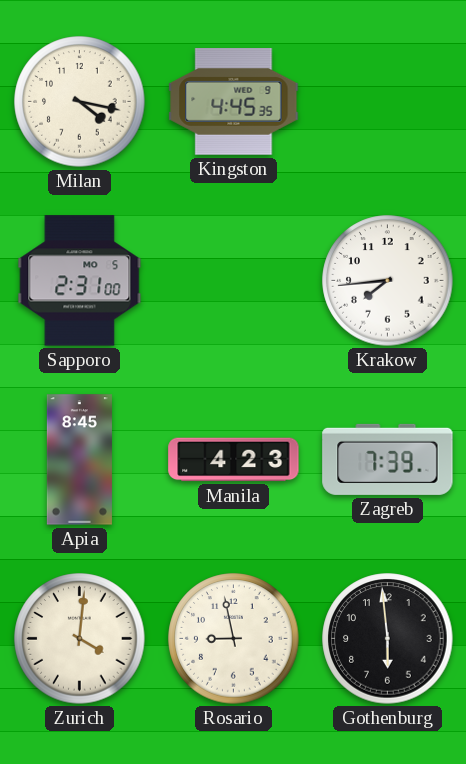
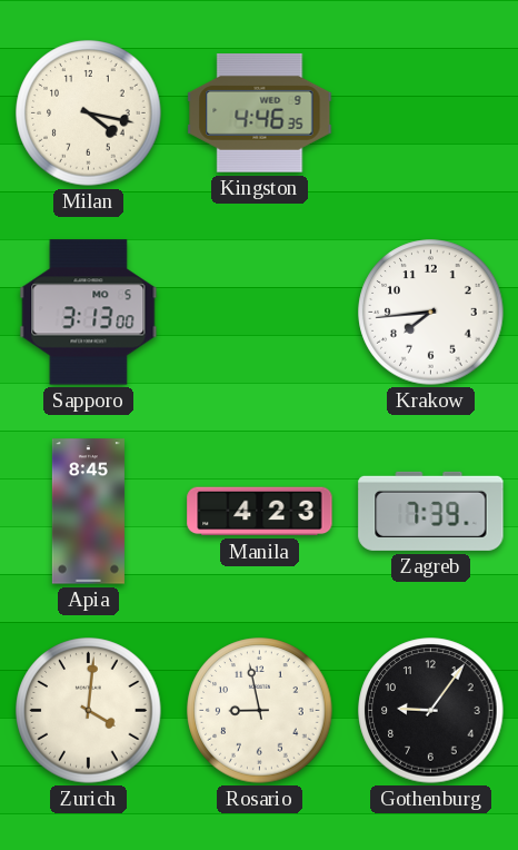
Kingston: 4:45 -> 4:46
Sapporo: 2:31 -> 3:13
Gothenburg: 5:59 -> 9:06
